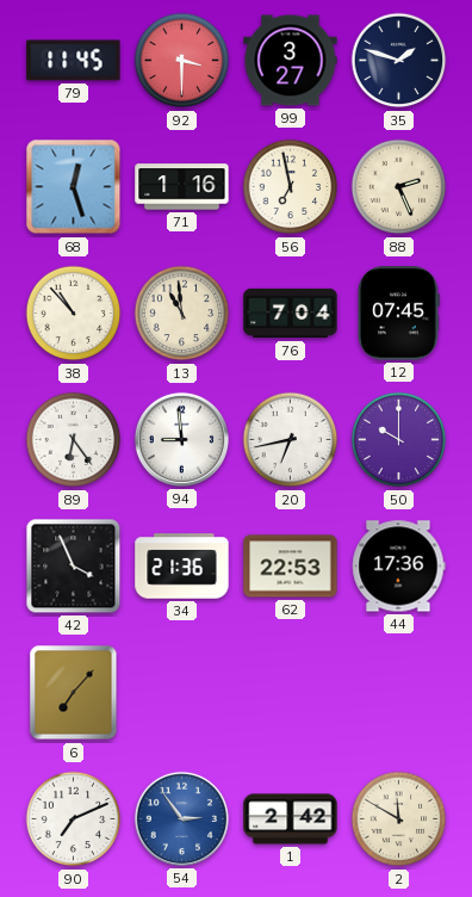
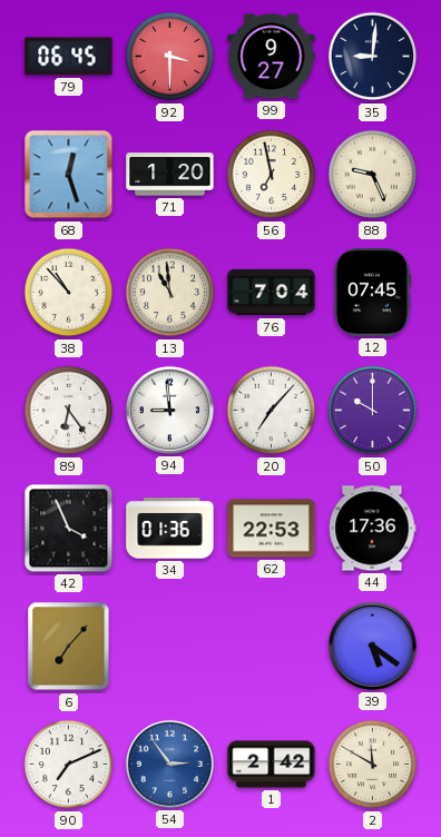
79: 11:45 -> 06:45
99: 3:27 -> 9:27
35: 1:48 -> 9:01
71: 1:16 -> 1:20
88: 2:26 -> 9:26
20: 6:43 -> 7:07
34: 21:36 -> 01:36
39: none -> 5:21
